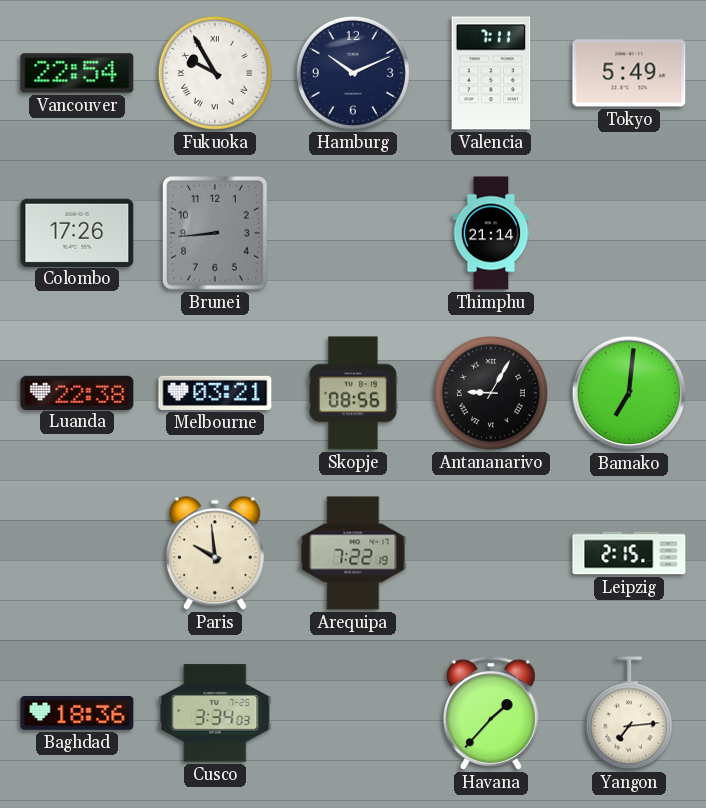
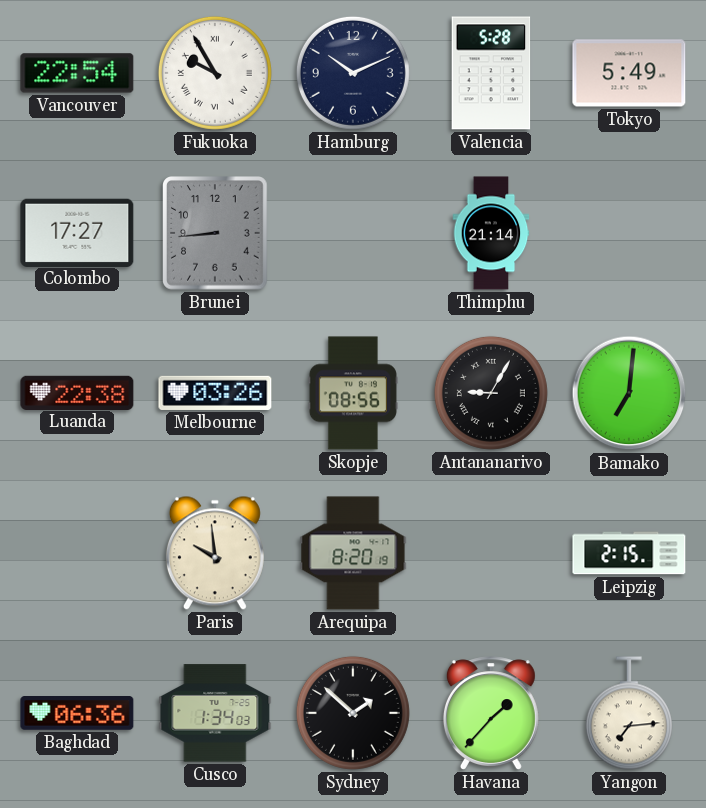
Valencia: 7:11 -> 5:28
Colombo: 17:26 -> 17:27
Melbourne: 03:21 -> 03:26
Arequipa: 7:22 -> 8:20
Baghdad: 18:36 -> 06:36
Cusco: 3:34 -> 1:34
Sydney: none -> 1:52
